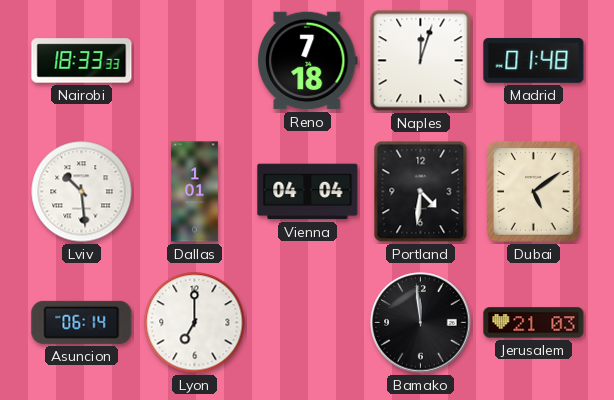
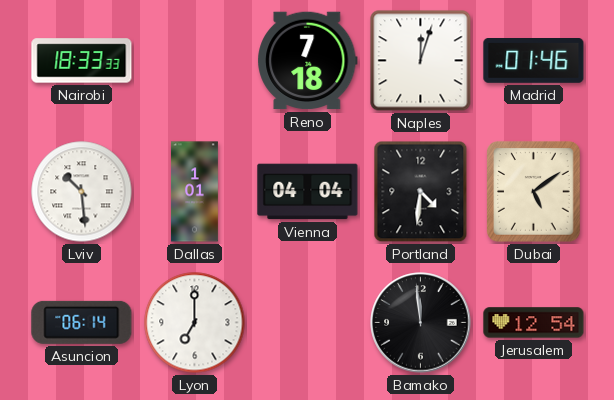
Madrid: 01:48 -> 01:46
Jerusalem: 21:03 -> 12:54
